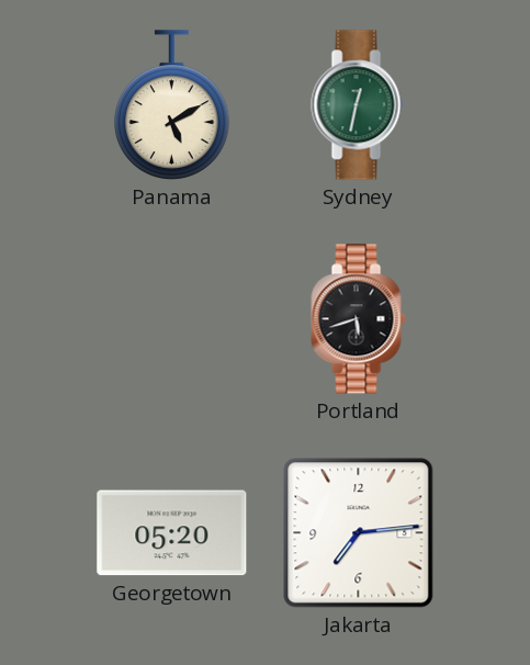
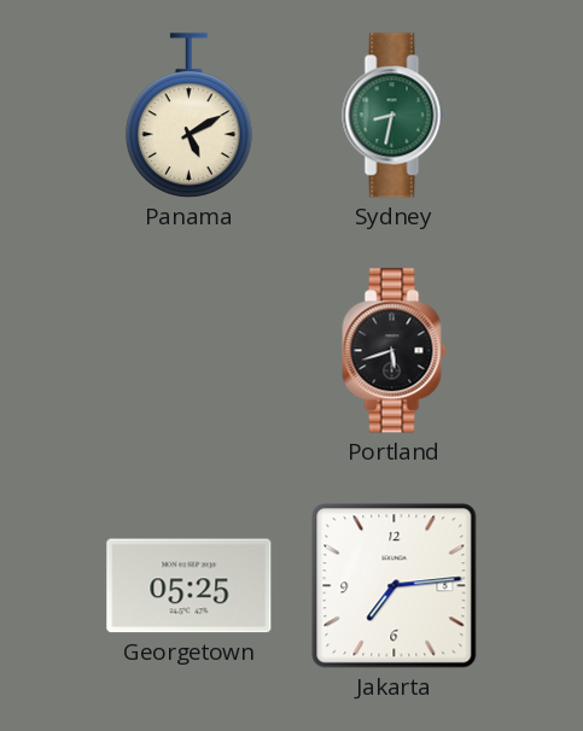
Sydney: 12:32 -> 8:32
Georgetown: 05:20 -> 05:25
